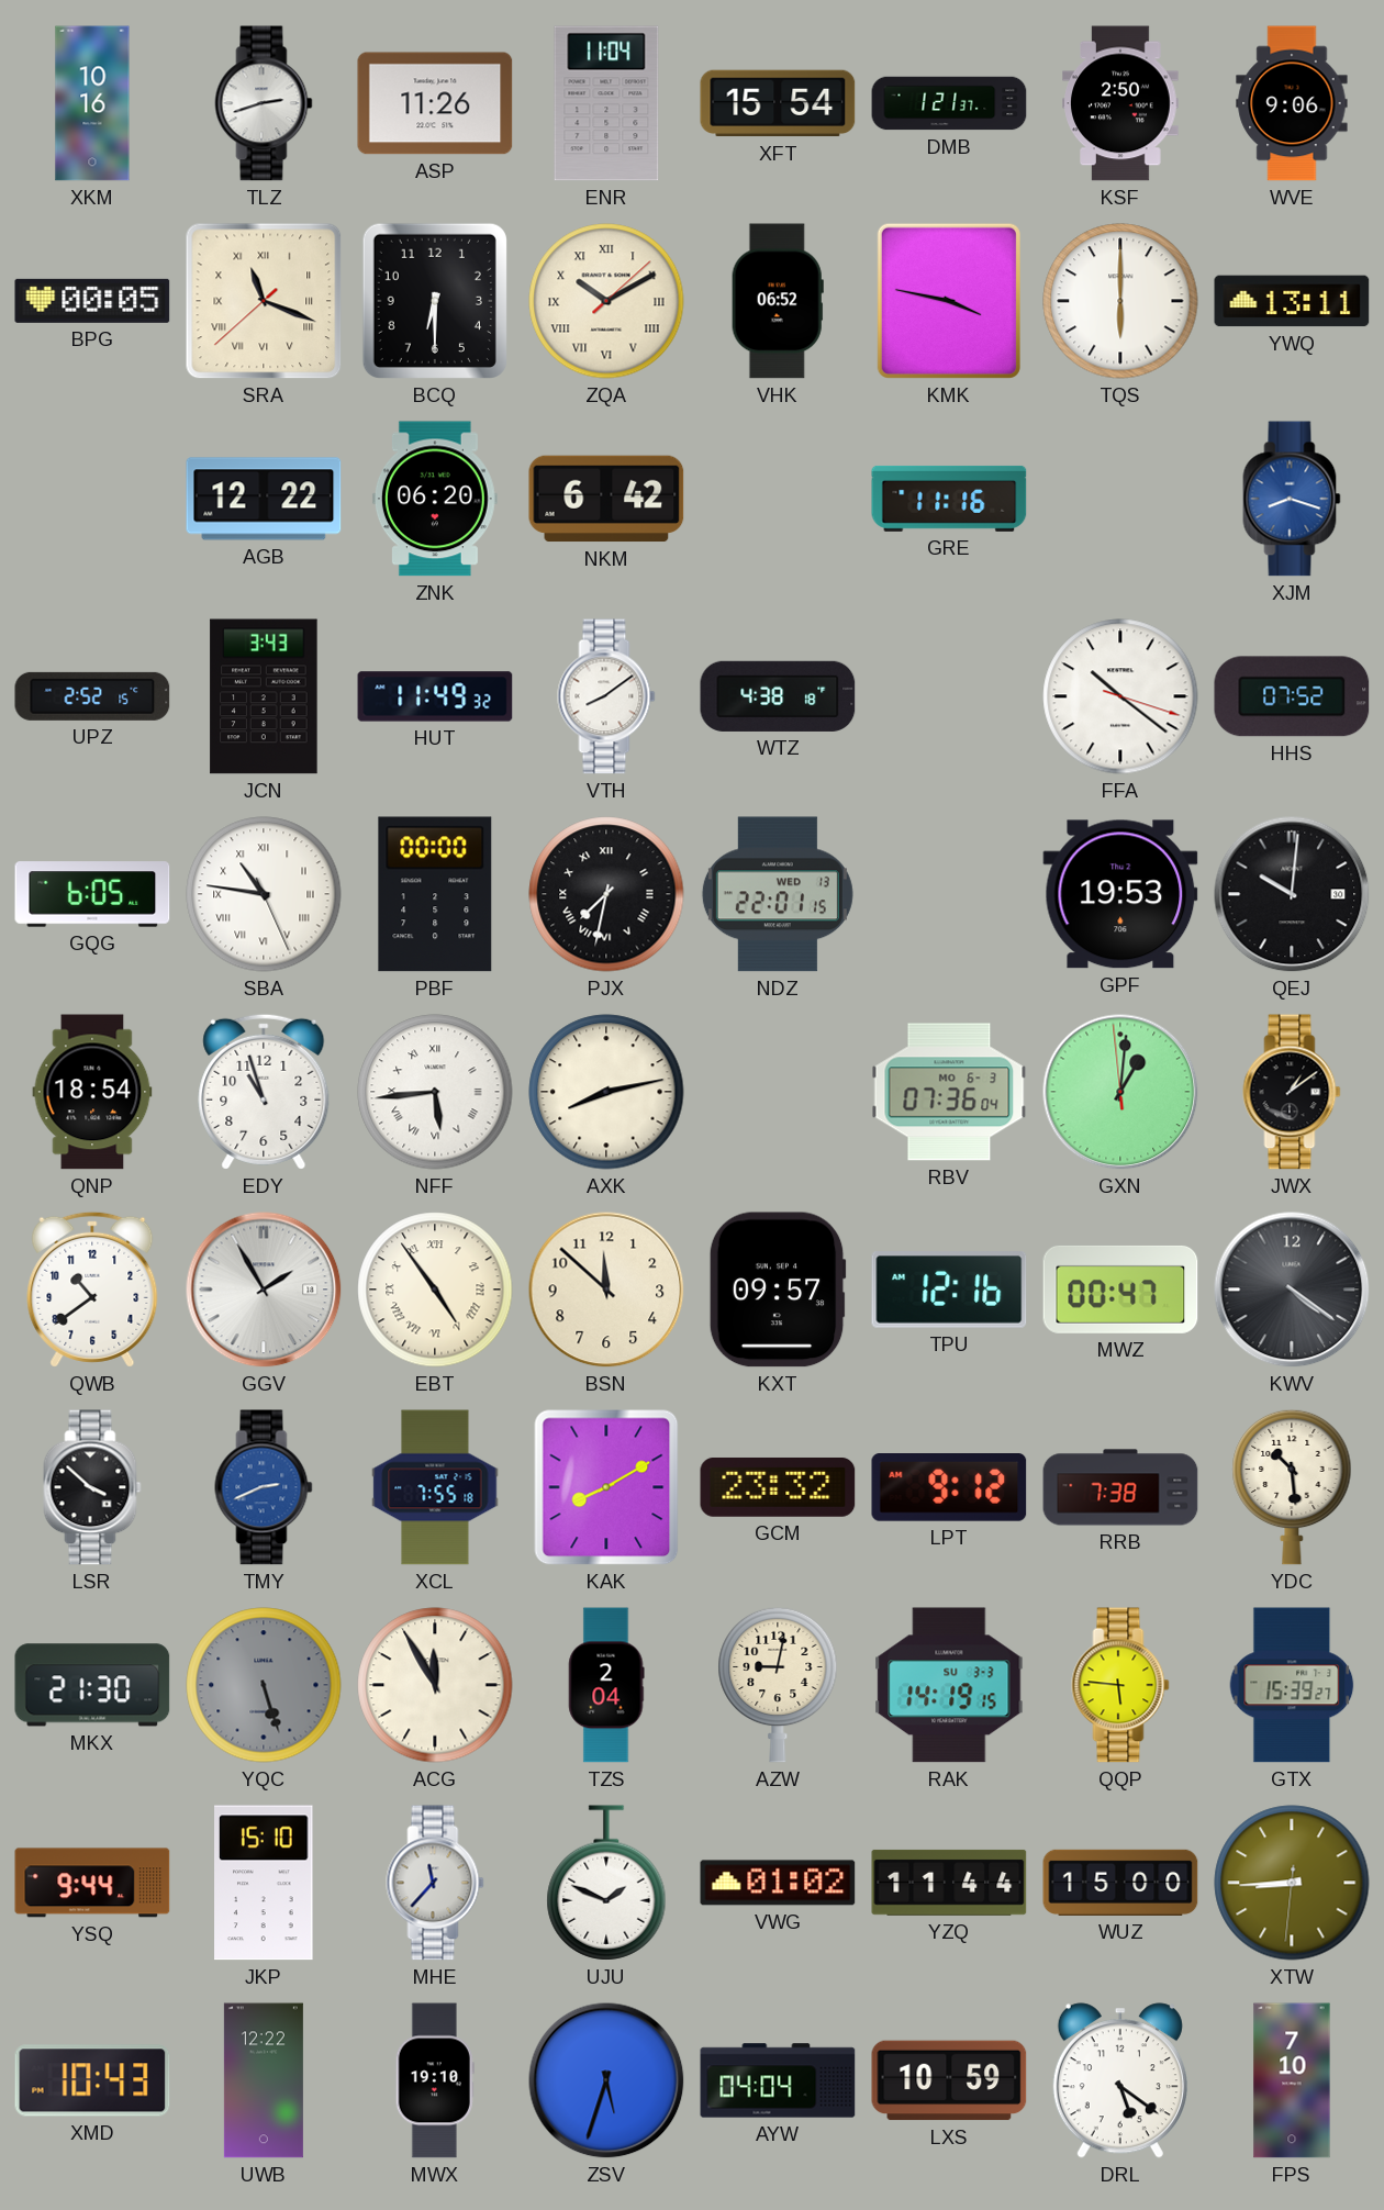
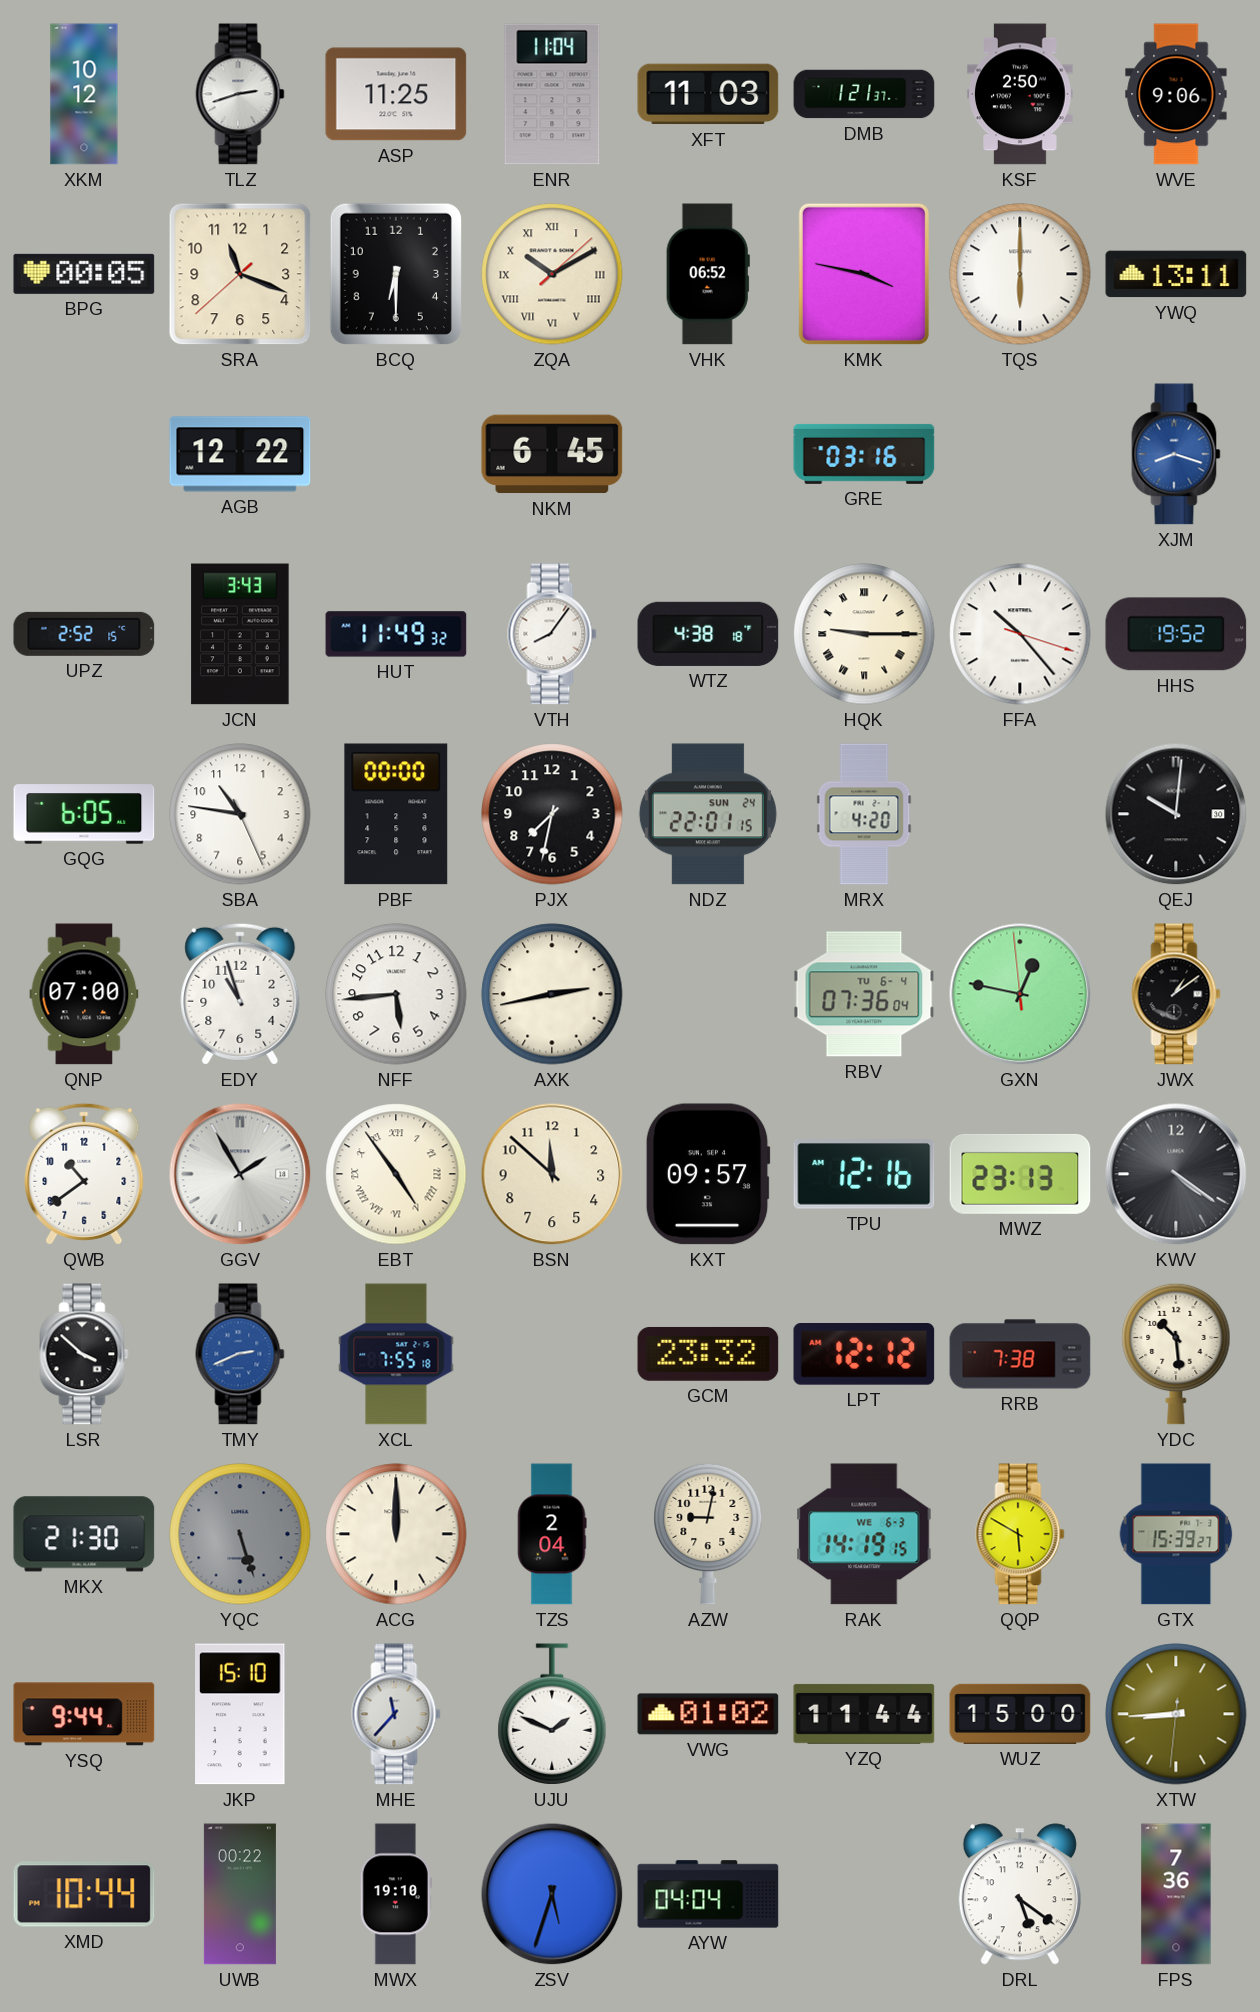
XKM: 10:16 -> 10:12
ASP: 11:26 -> 11:25
XFT: 15:54 -> 11:03
SRA numerals: Roman -> Arabic
ZNK: 06:20 -> none
NKM: 6:42 -> 6:45
GRE: 11:16 -> 03:16
VTH: 8:09 -> 8:06
HQK: none -> 9:15
FFA: 10:21 -> 10:23
HHS: 07:52 -> 19:52
SBA numerals: Roman -> Arabic
PJX numerals: Roman -> Arabic
NDZ date: WED 13 -> SUN 24
MRX: none -> 4:20
GPF: 19:53 -> none
QNP: 18:54 -> 07:00
NFF numerals: Roman -> Arabic
AXK: 8:13 -> 2:43
RBV date: MO 6-3 -> TU 6-4
GXN: 1:00 -> 12:46
MWZ: 00:47 -> 23:13
KAK: 8:10 -> none
LPT: 9:12 -> 12:12
ACG: 11:55 -> 12:00
RAK date: SU 3-3 -> WE 6-3
QQP: 5:46 -> 5:50
XMD: 10:43 -> 10:44
UWB: 12:22 -> 00:22
LXS: 10:59 -> none
FPS: 7:10 -> 7:36
